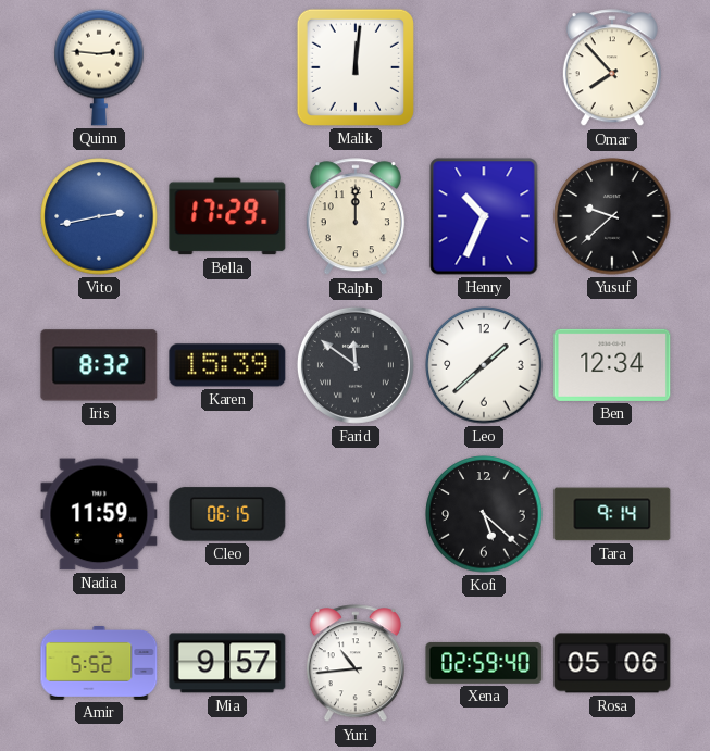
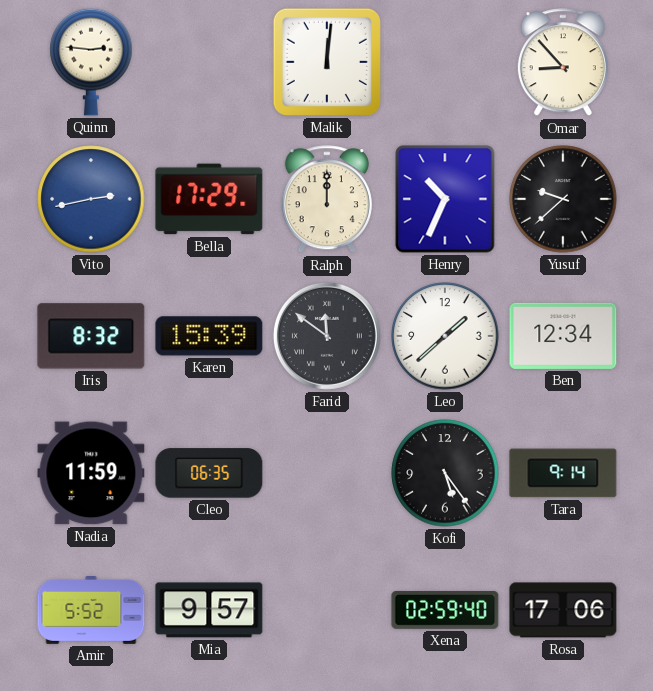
Omar: 7:53 -> 8:53
Cleo: 06:15 -> 06:35
Kofi: 5:22 -> 5:24
Yuri: 10:44 -> none
Rosa: 05:06 -> 17:06
